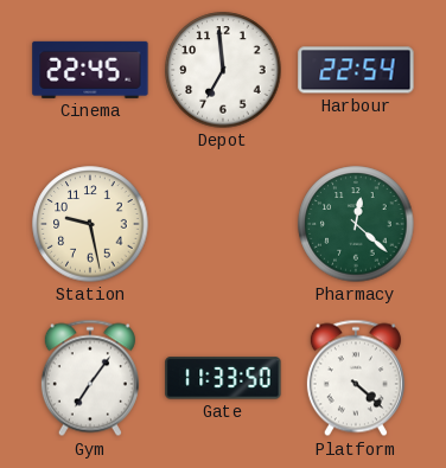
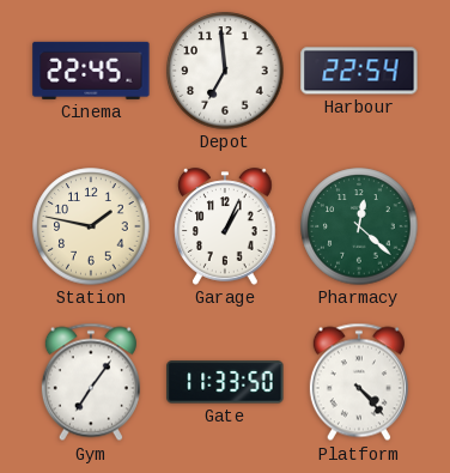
Station: 9:28 -> 1:47
Garage: none -> 1:04
Platform: 4:22 -> 4:23
